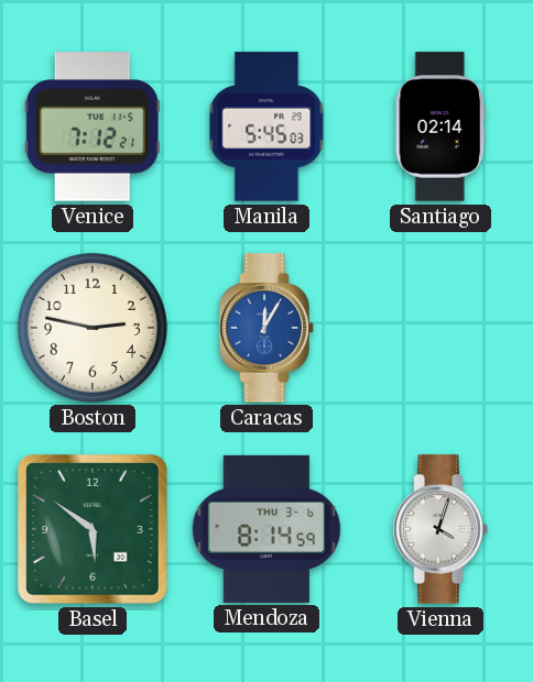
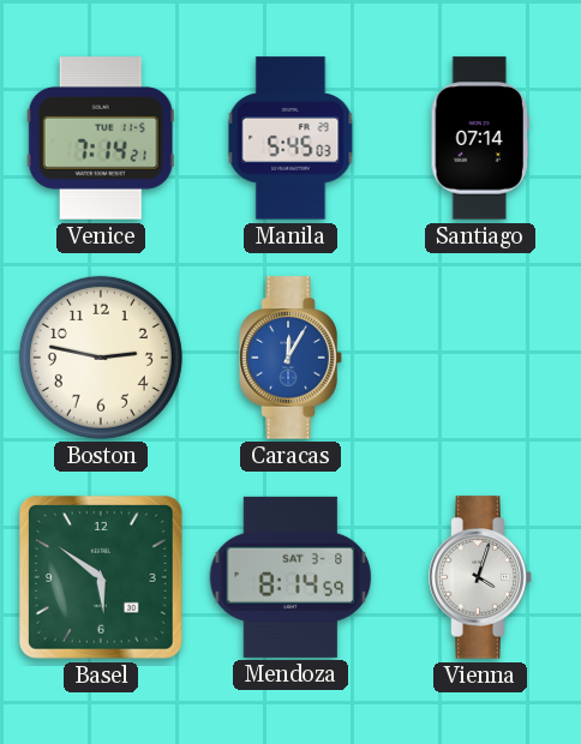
Venice: 7:12 -> 7:14
Santiago: 02:14 -> 07:14
Mendoza date: THU 3-6 -> SAT 3-8
